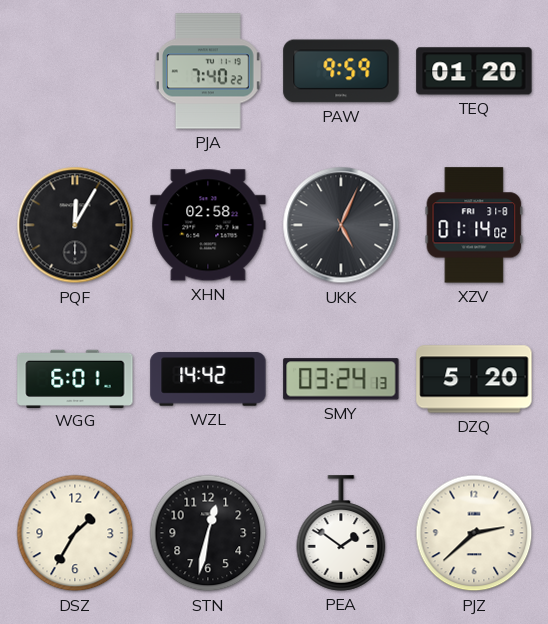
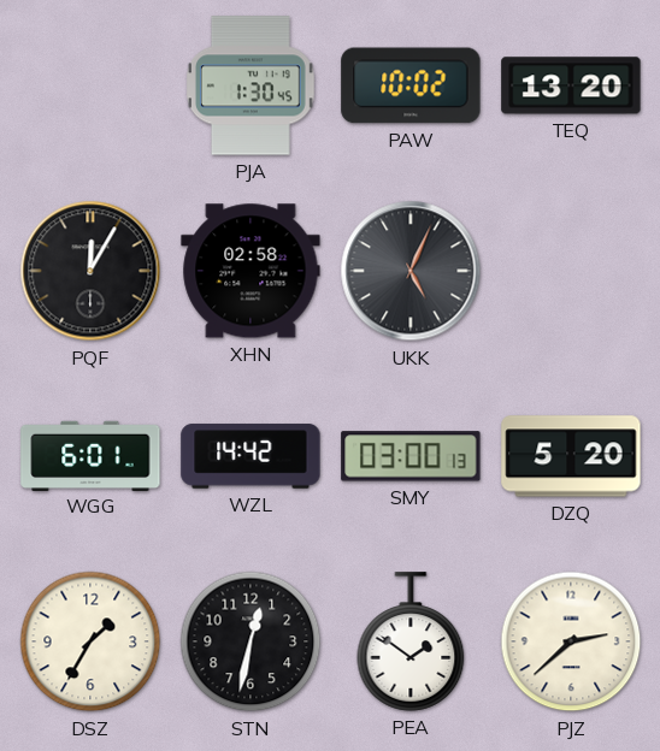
PJA: 7:40 -> 1:30
PAW: 9:59 -> 10:02
TEQ: 01:20 -> 13:20
XZV: 01:14 -> none
SMY: 03:24 -> 03:00
